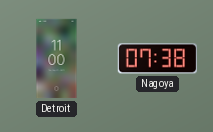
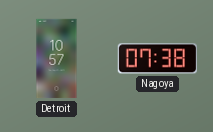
Detroit: 11:00 -> 10:57
